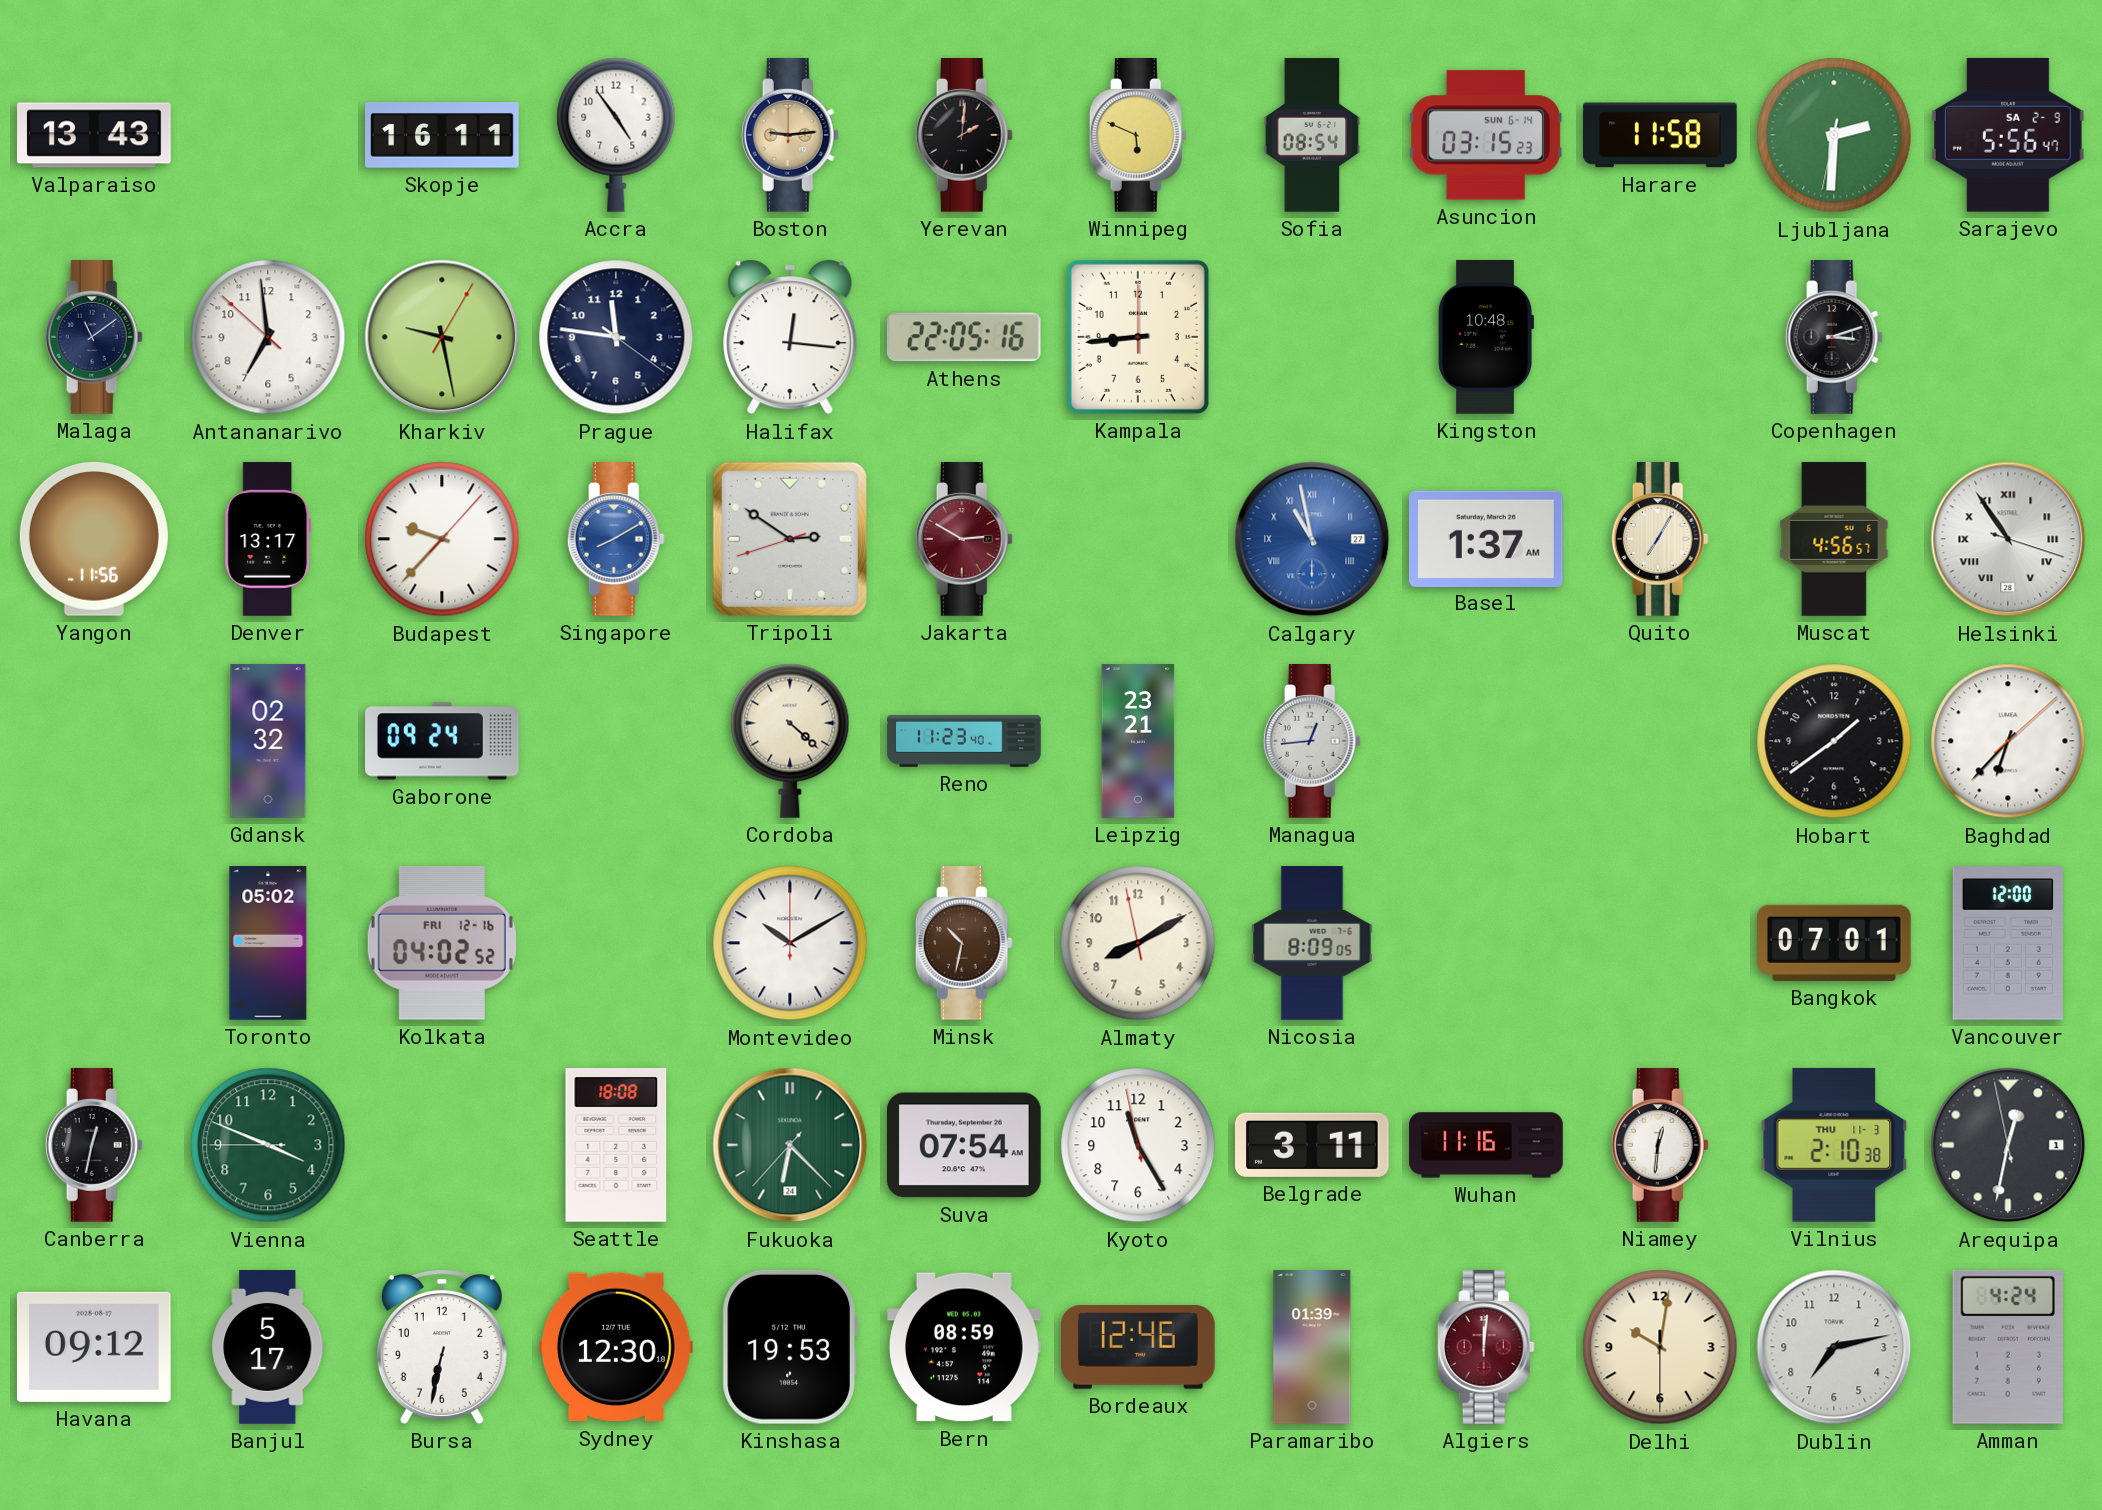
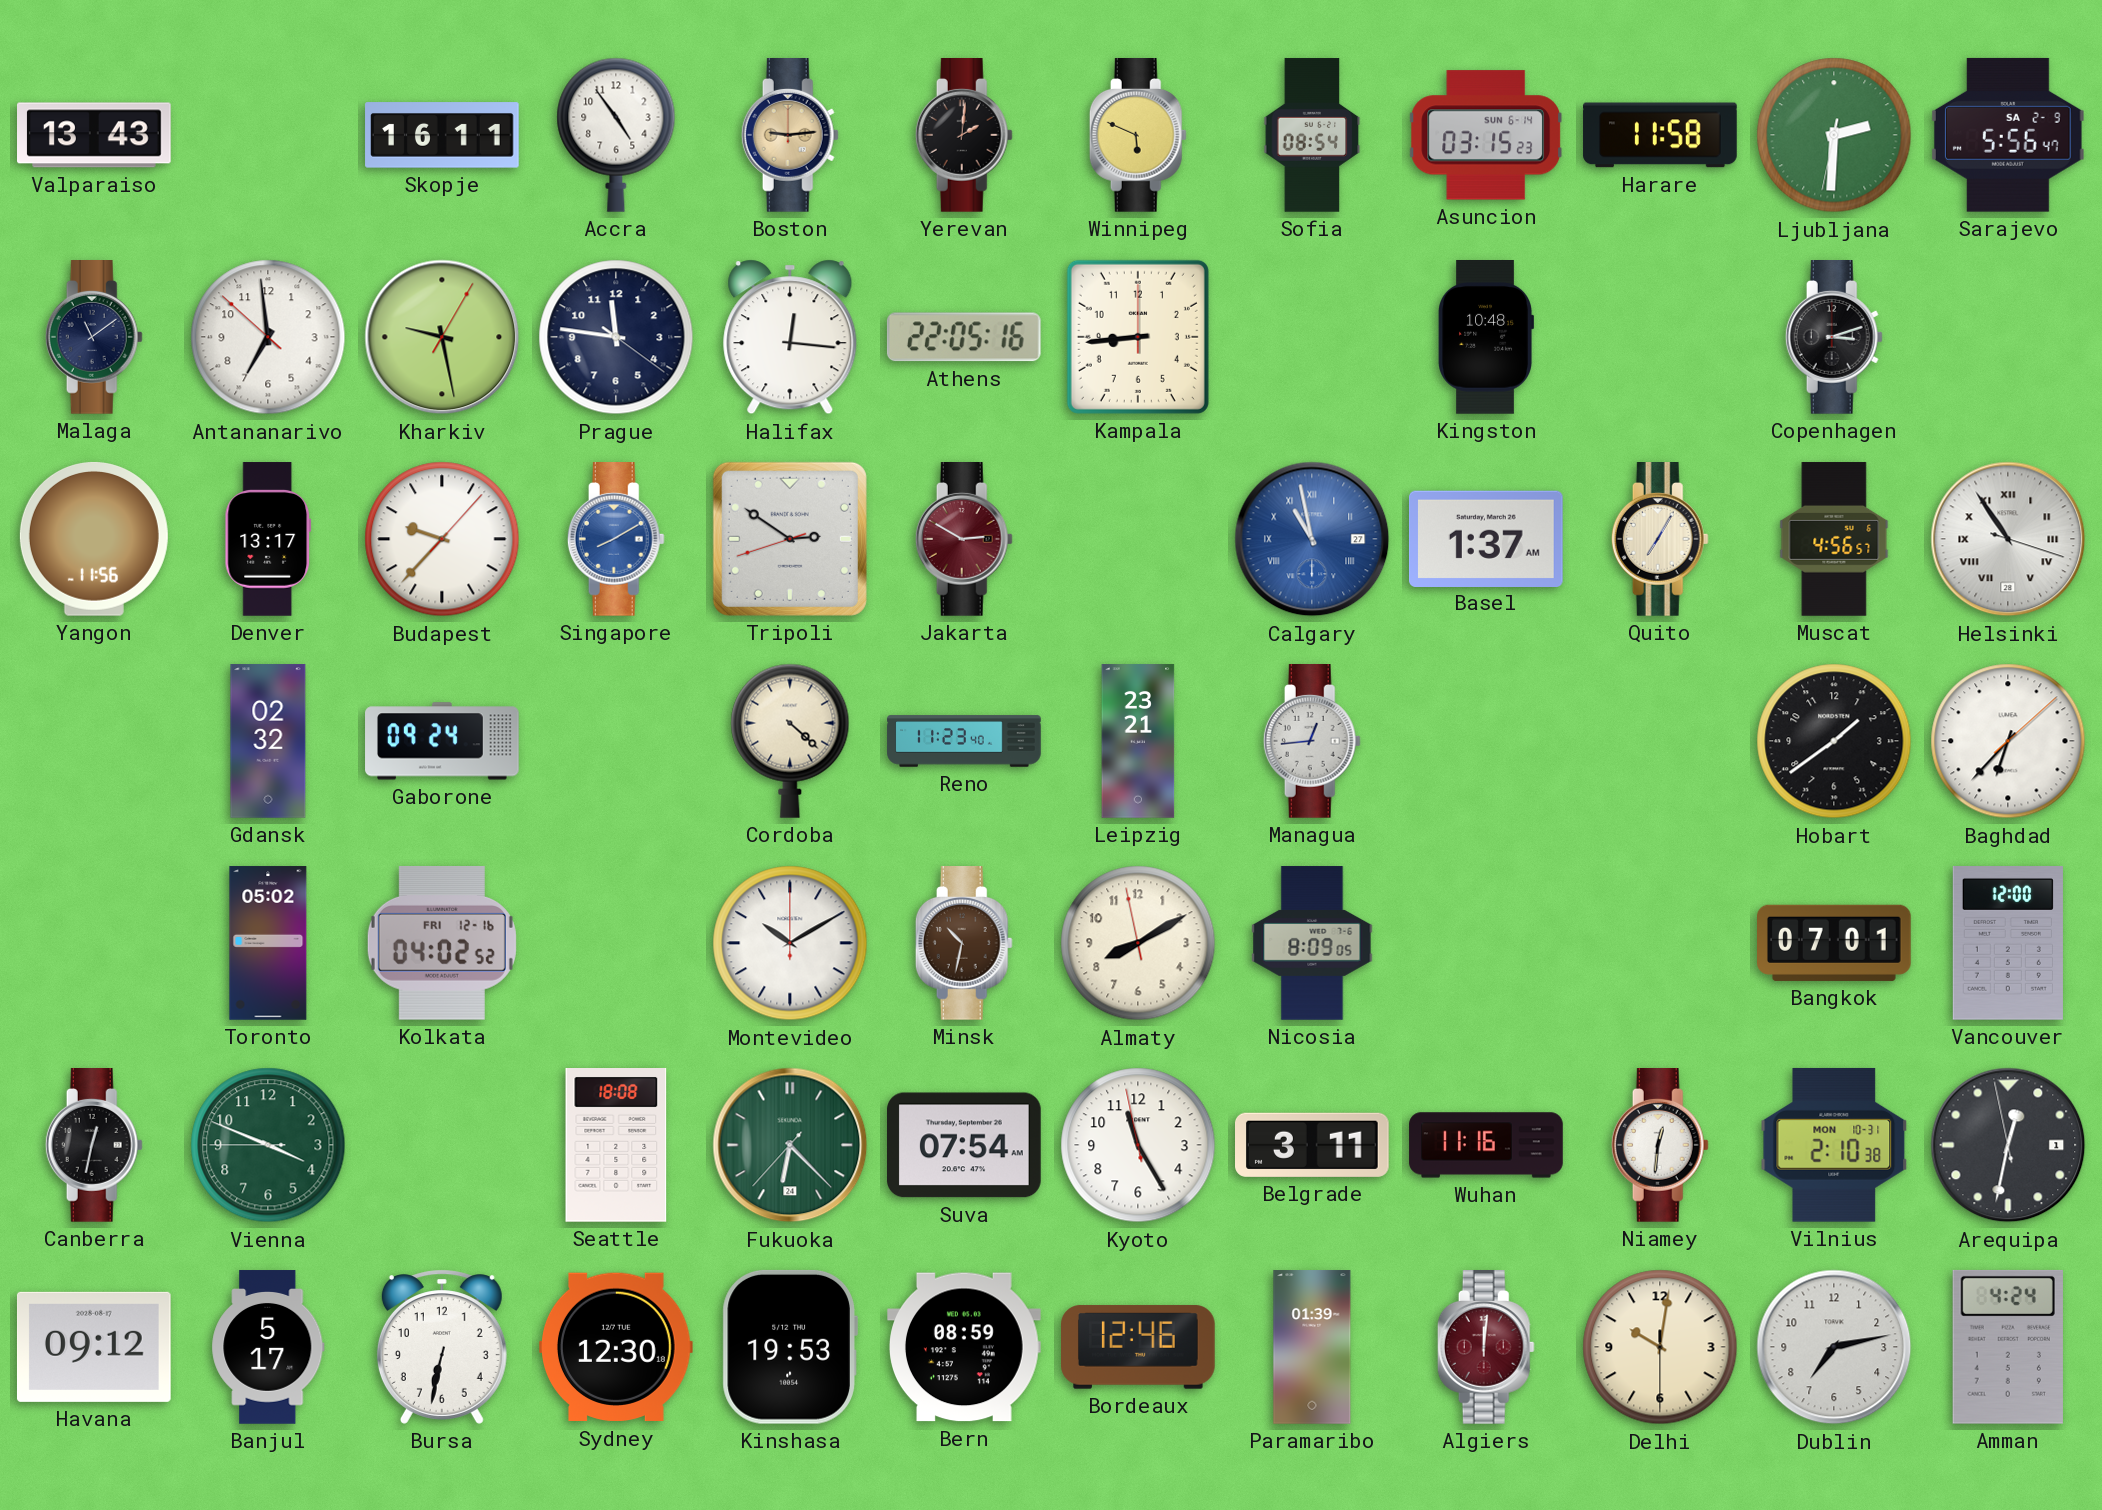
Vilnius date: THU 11-3 -> MON 10-31
